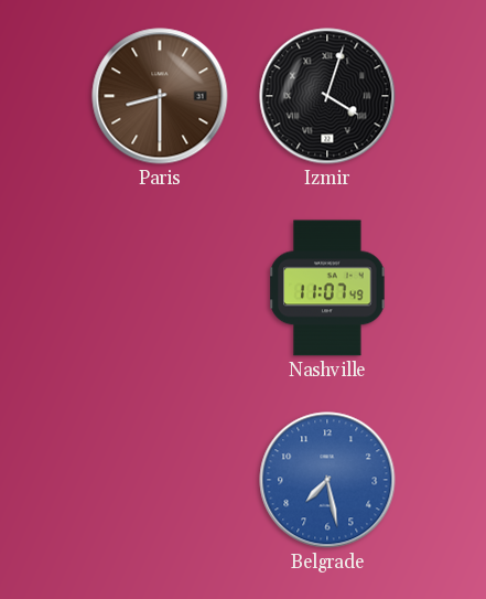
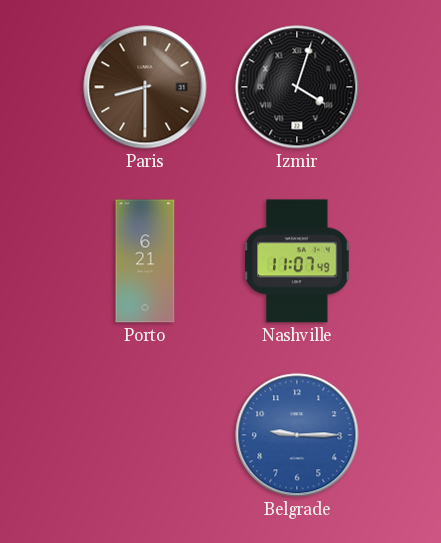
Porto: none -> 6:21
Belgrade: 7:28 -> 9:15
